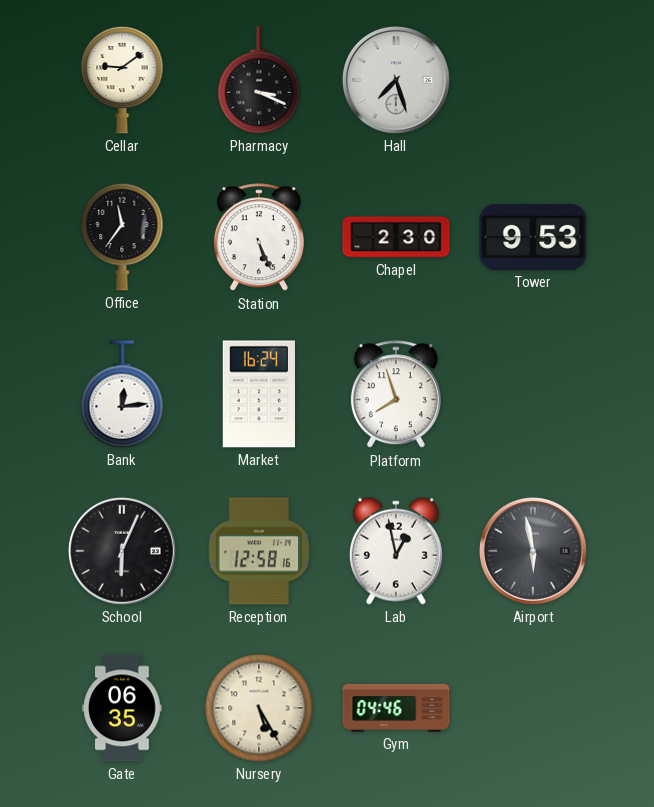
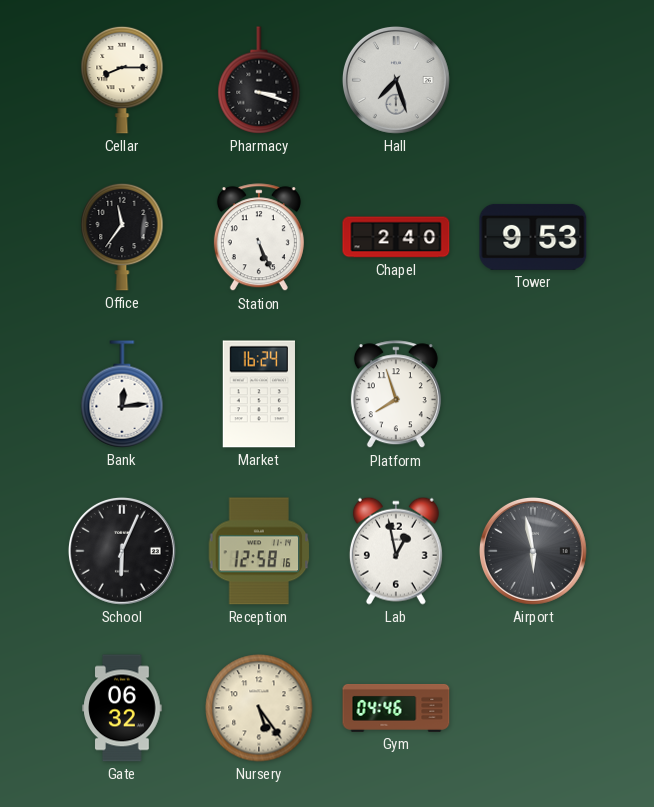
Cellar: 9:09 -> 8:15
Pharmacy: 3:19 -> 3:18
Chapel: 2:30 -> 2:40
Gate: 06:35 -> 06:32
Nursery: 5:25 -> 5:24
